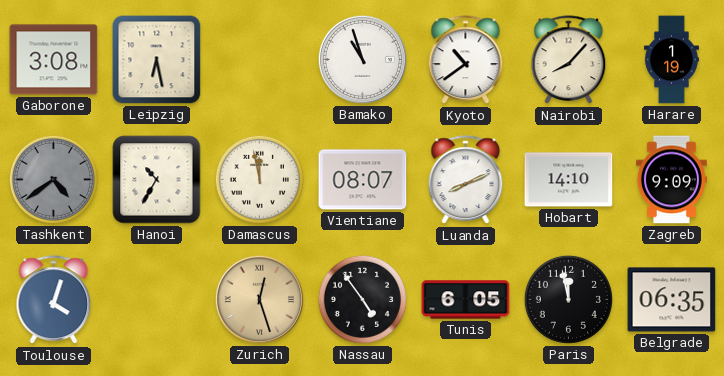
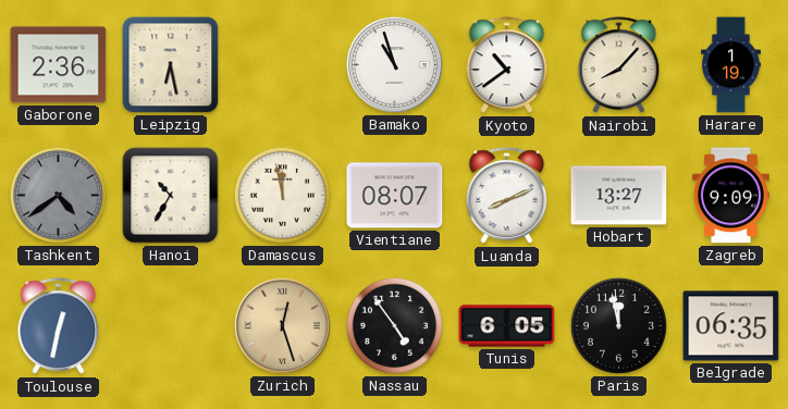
Gaborone: 3:08 -> 2:36
Hobart: 14:10 -> 13:27
Toulouse: 4:03 -> 12:32
